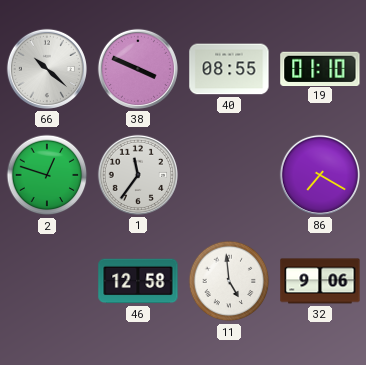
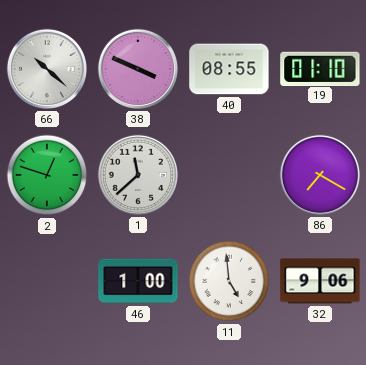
1: 11:36 -> 11:38
46: 12:58 -> 1:00
